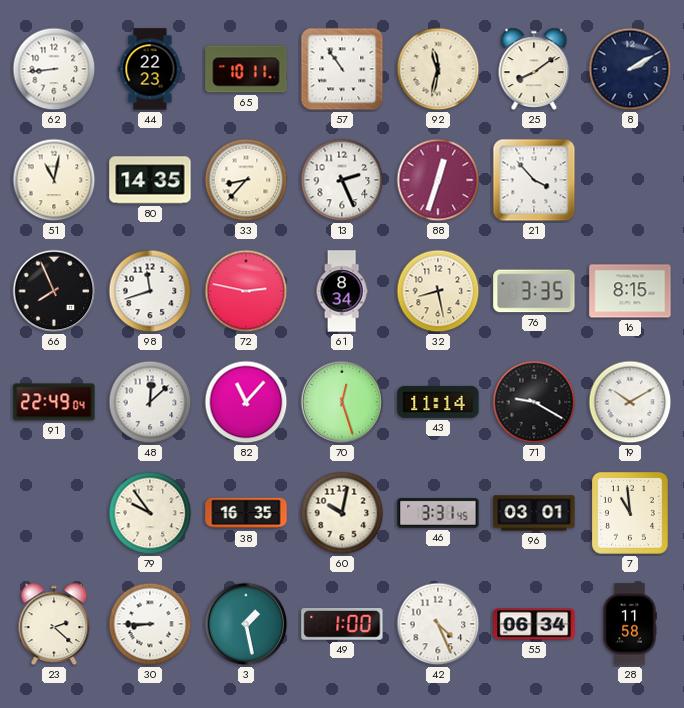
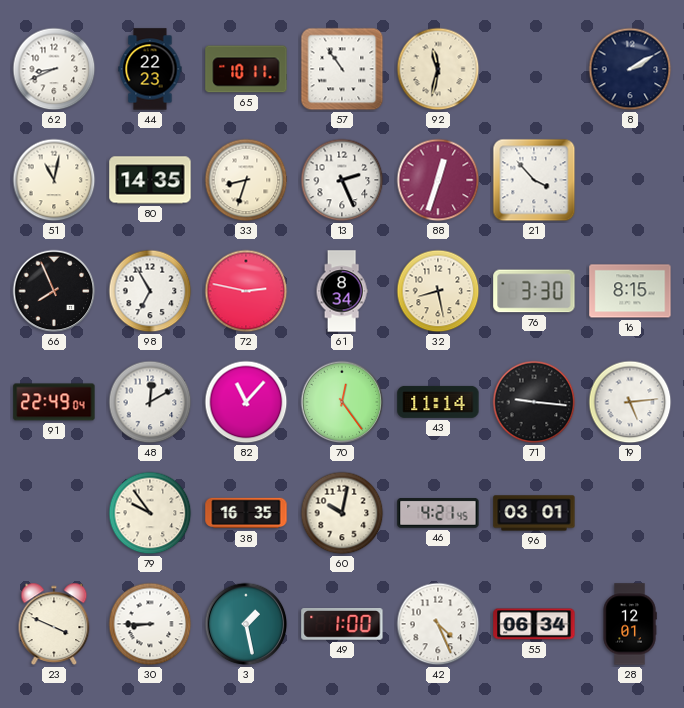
62: 8:44 -> 8:41
25: 8:09 -> none
33: 8:37 -> 8:33
98: 11:42 -> 6:55
76: 3:35 -> 3:30
48: 12:08 -> 12:10
70: 12:27 -> 12:24
71: 9:20 -> 9:16
19: 10:10 -> 5:14
46: 3:31 -> 4:21
7: 10:59 -> none
23: 2:22 -> 3:49
28: 11:58 -> 12:01
